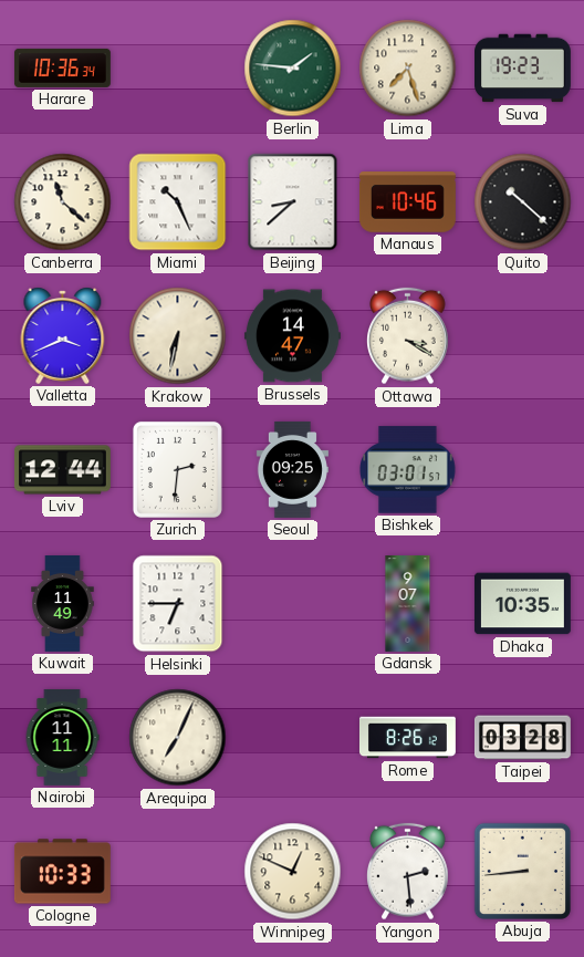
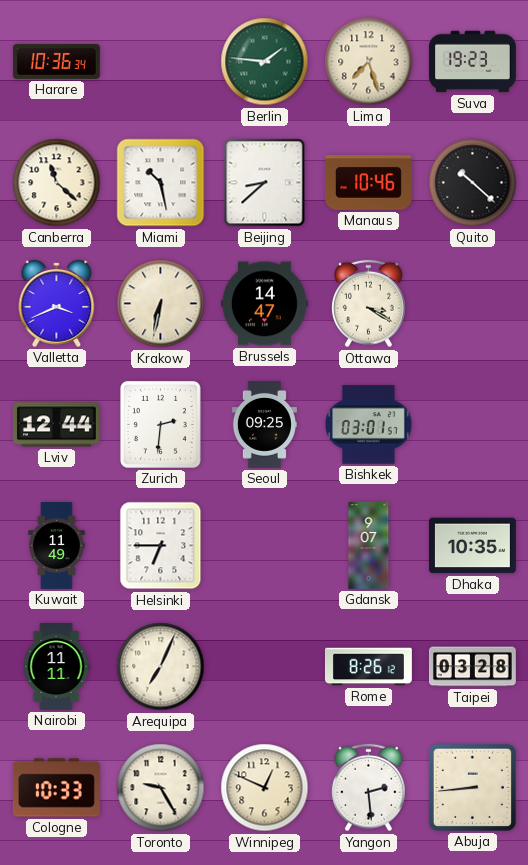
Miami: 10:26 -> 10:28
Toronto: none -> 9:25
